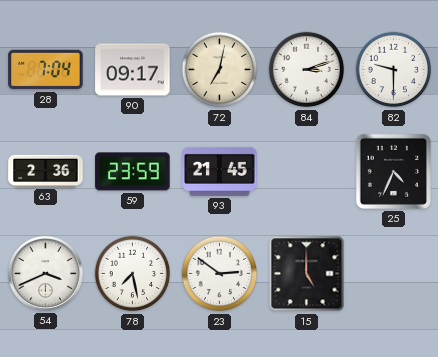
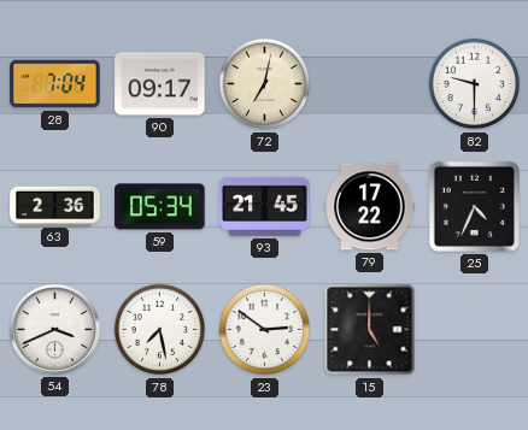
84: 3:12 -> none
59: 23:59 -> 05:34
79: none -> 17:22
